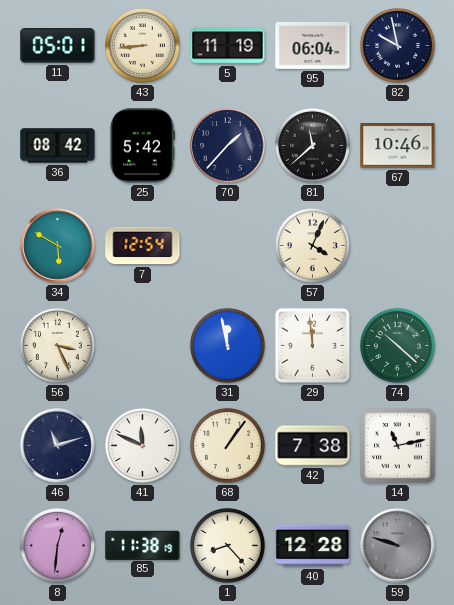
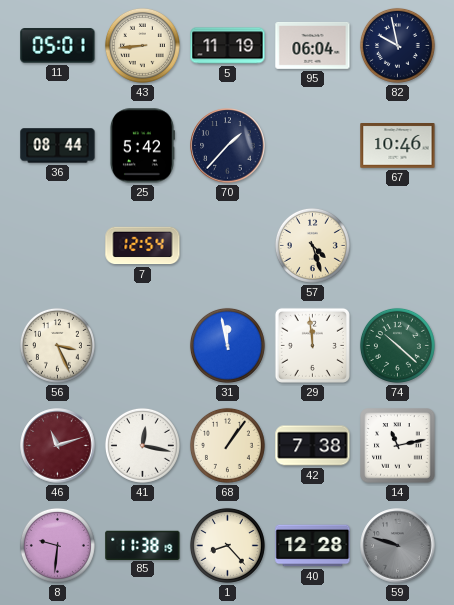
36: 08:42 -> 08:44
81: 11:38 -> none
34: 5:50 -> none
57: 4:04 -> 4:27
46 dial: navy -> burgundy
41: 11:49 -> 12:17
8: 12:31 -> 9:31
